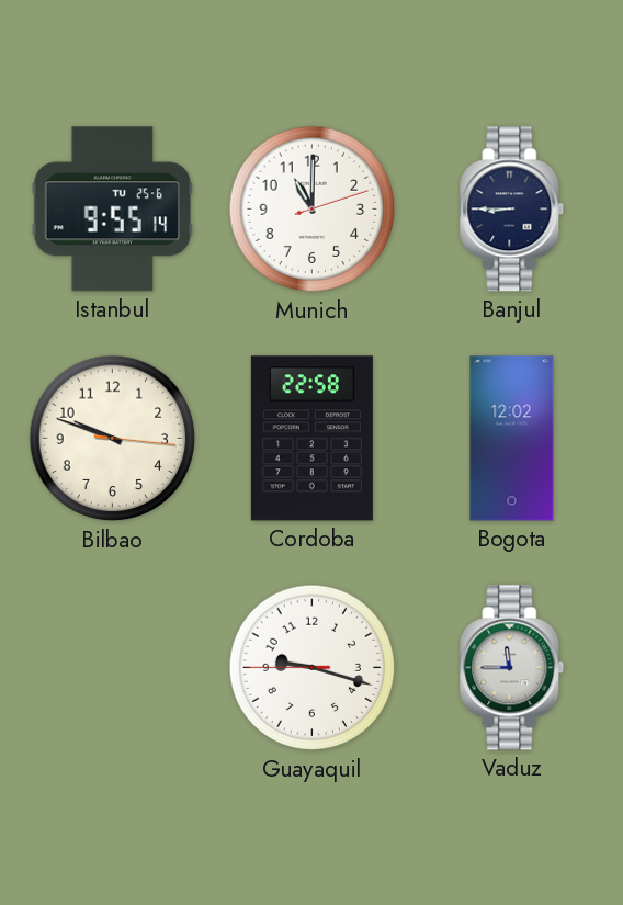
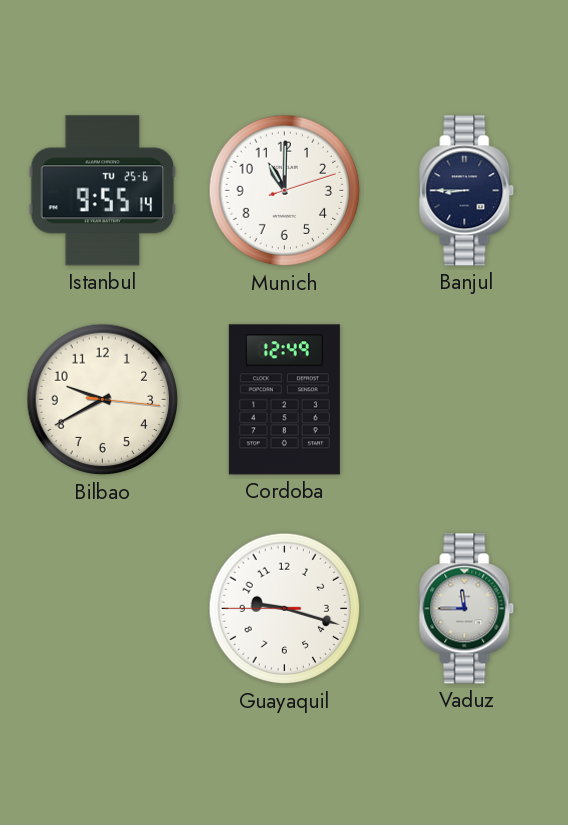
Bilbao: 9:48 -> 9:40
Cordoba: 22:58 -> 12:49
Bogota: 12:02 -> none
